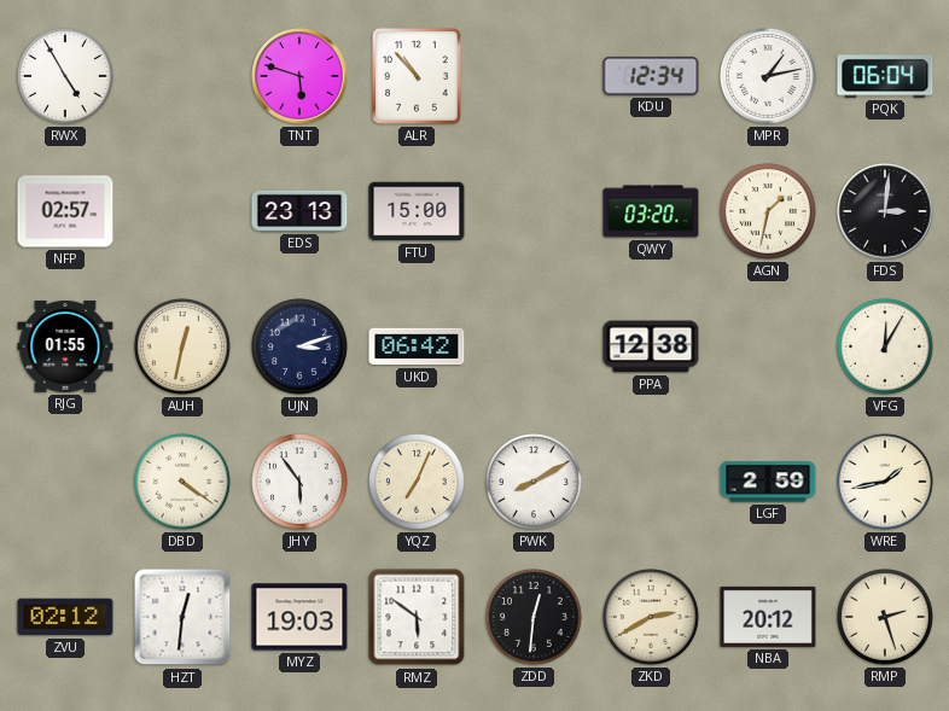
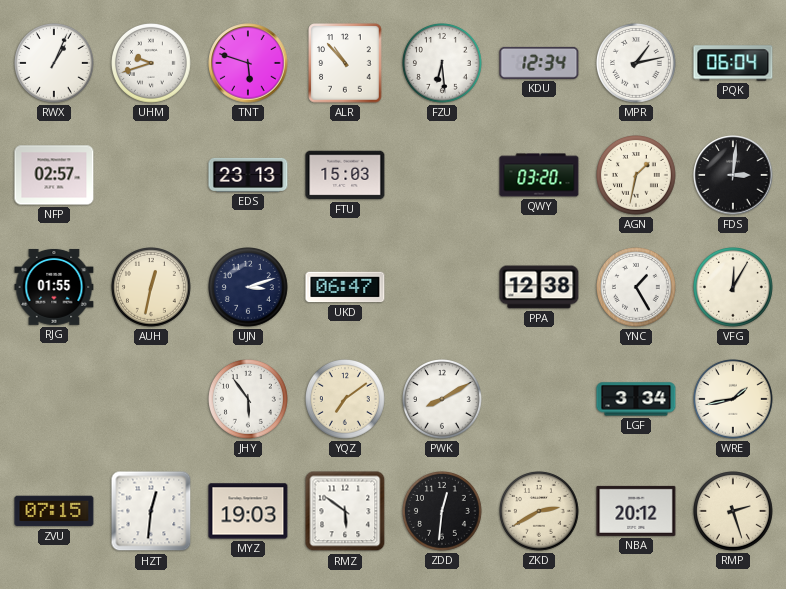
RWX: 4:55 -> 1:04
UHM: none -> 9:42
FZU: none -> 6:29
FTU: 15:00 -> 15:03
UKD: 06:42 -> 06:47
YNC: none -> 1:25
DBD: 4:21 -> none
YQZ: 7:04 -> 7:09
LGF: 2:59 -> 3:34
ZVU: 02:12 -> 07:15
